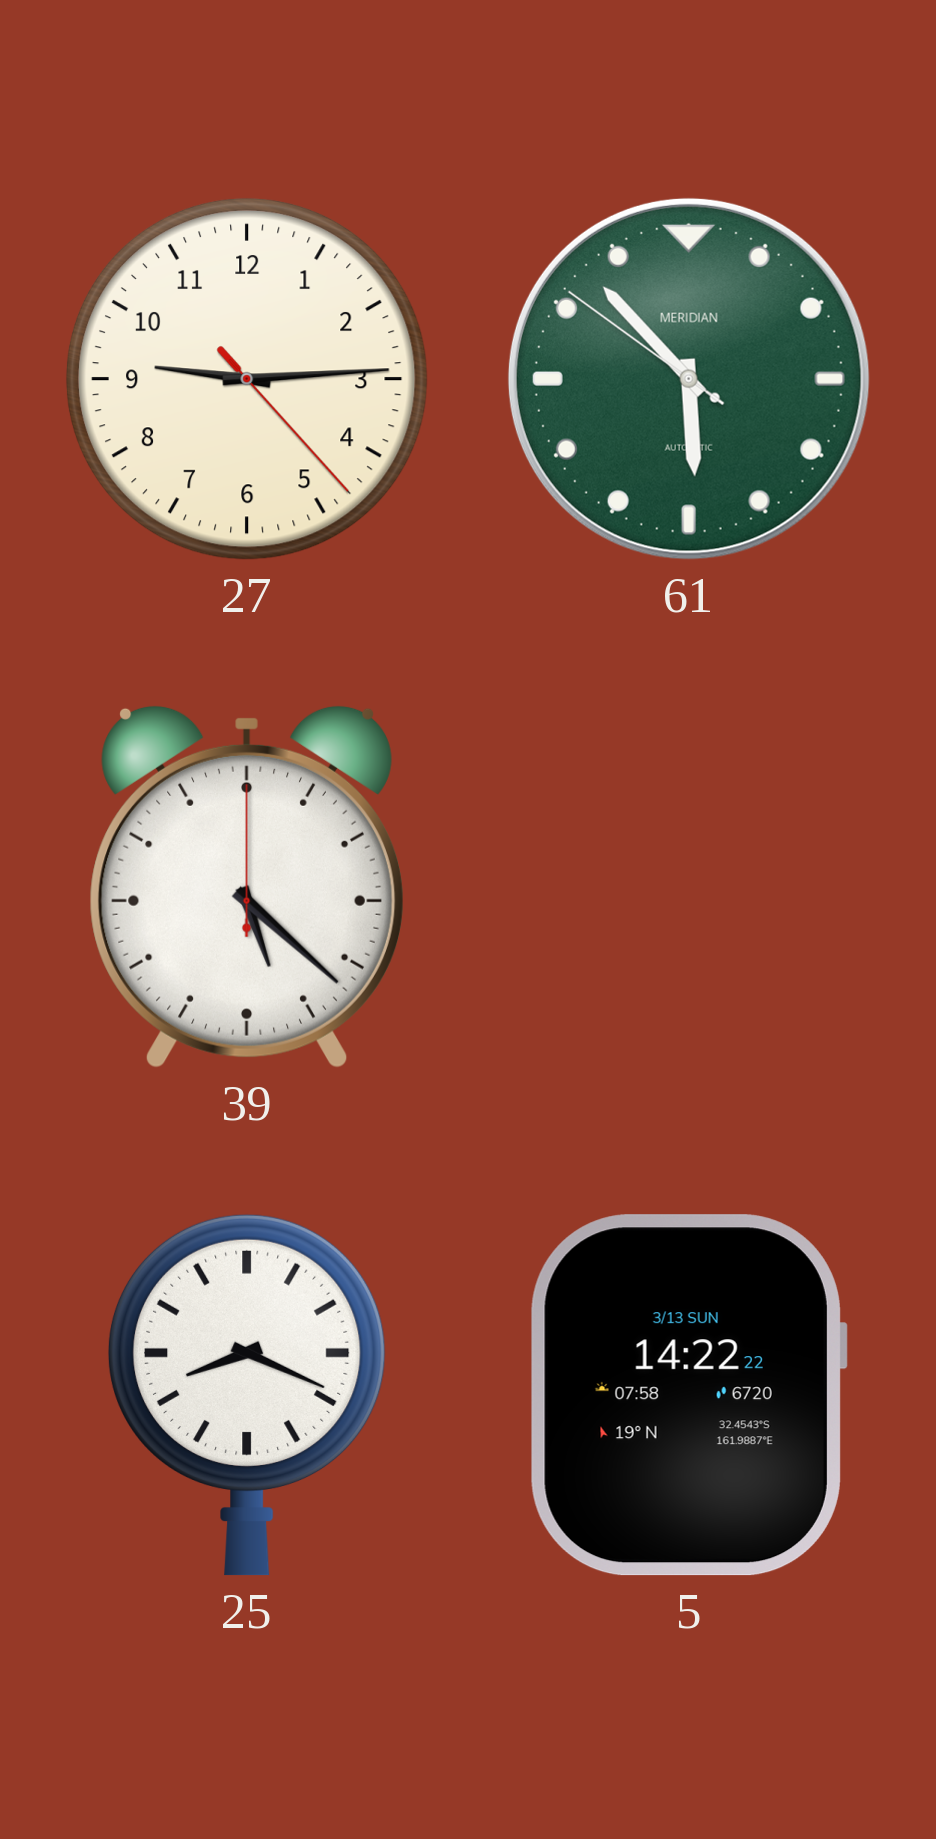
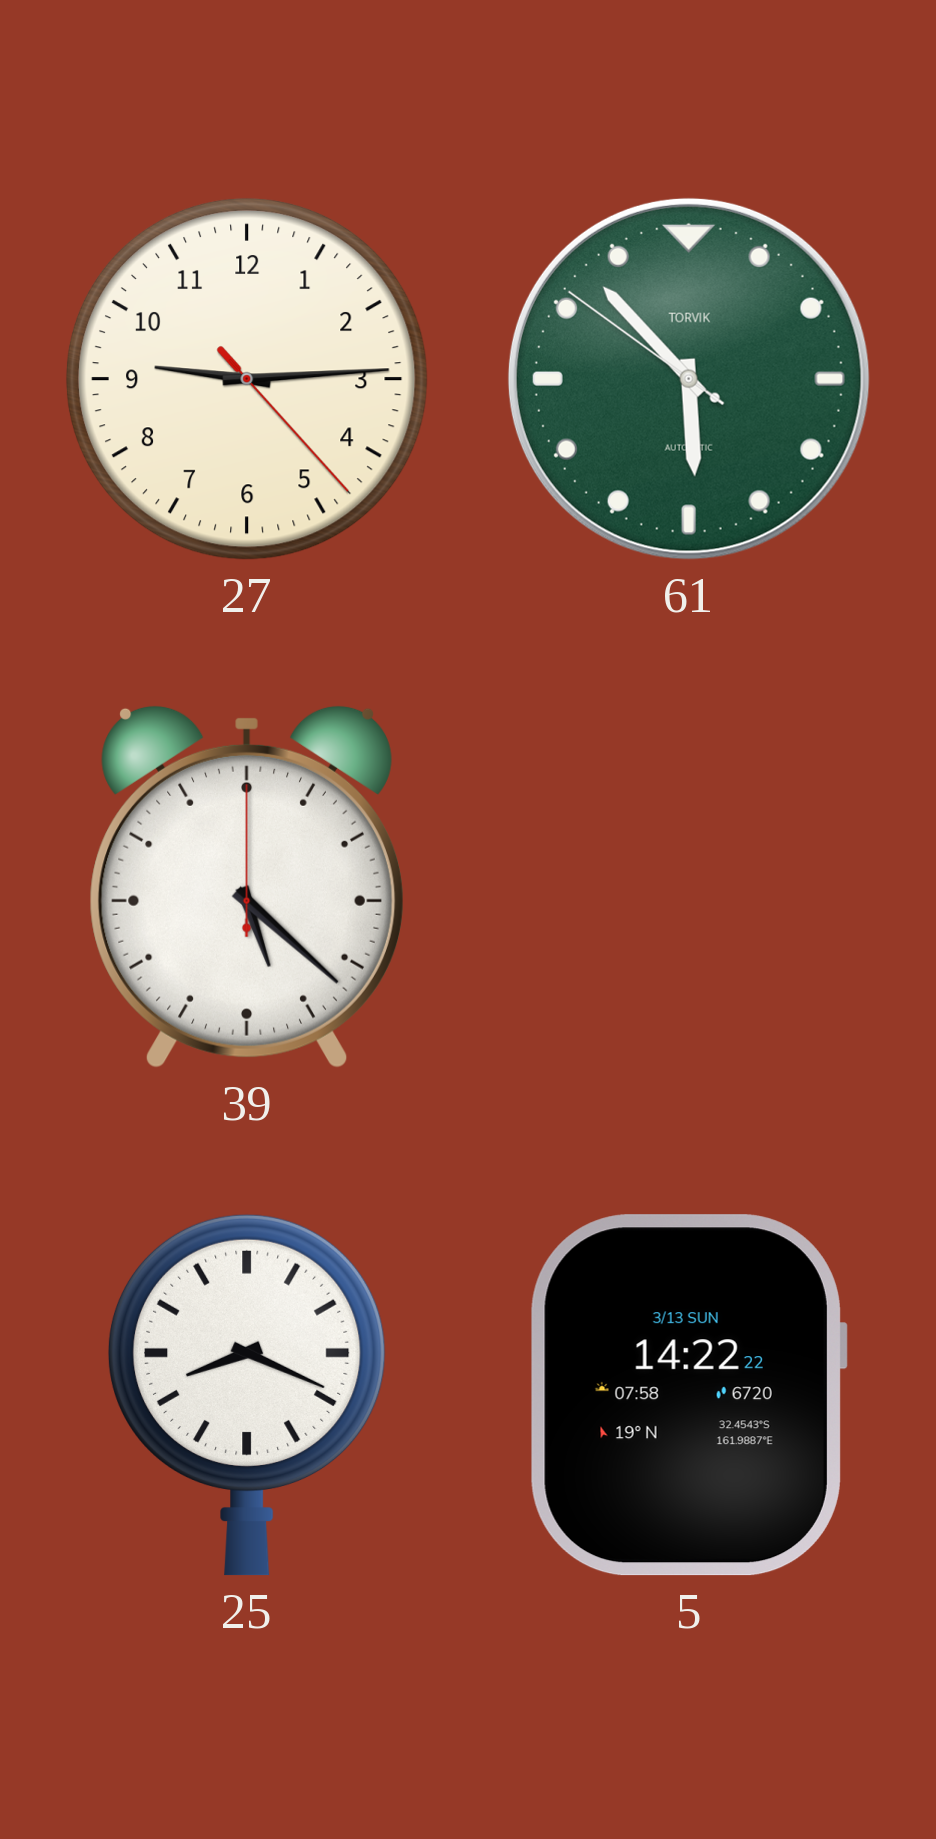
61 brand: MERIDIAN -> TORVIK
